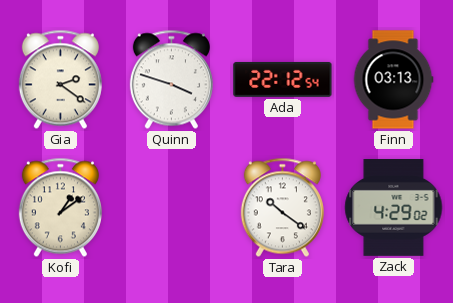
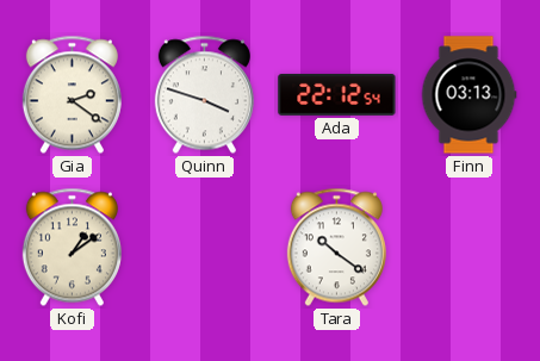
Zack: 4:29 -> none
